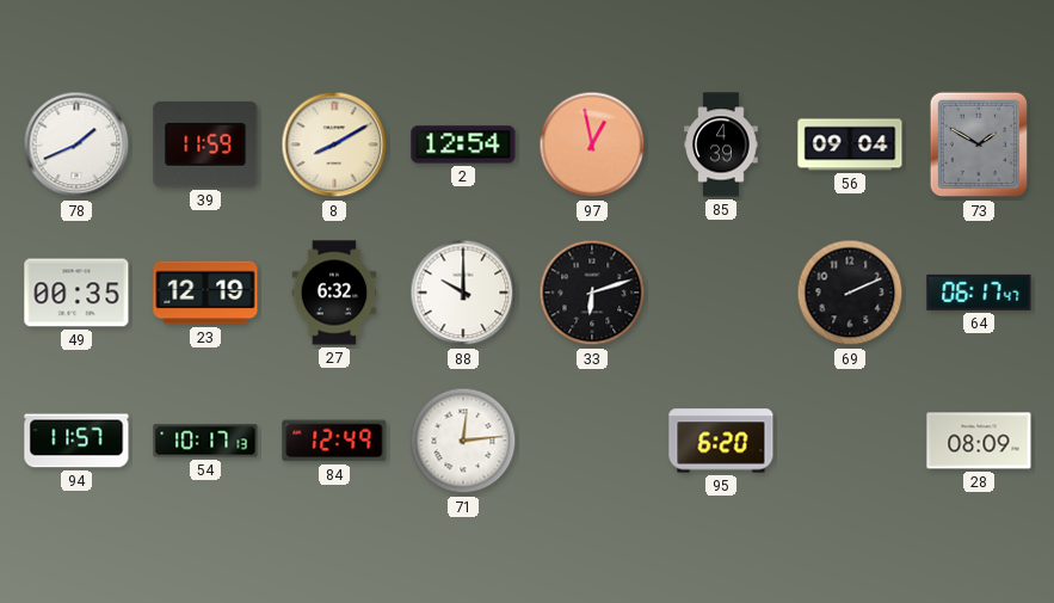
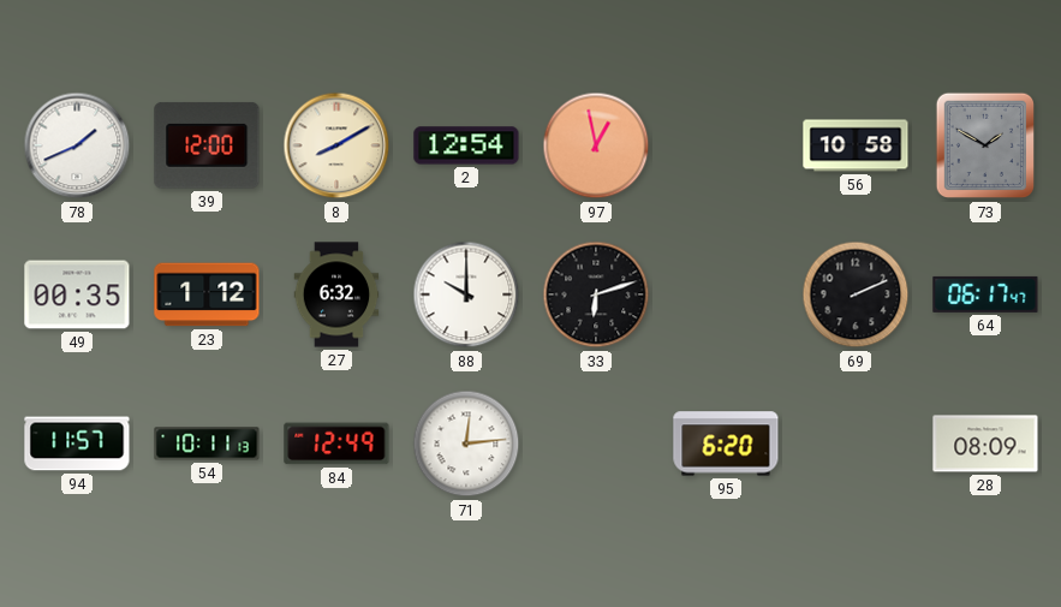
39: 11:59 -> 12:00
85: 4:39 -> none
56: 09:04 -> 10:58
23: 12:19 -> 1:12
54: 10:17 -> 10:11
